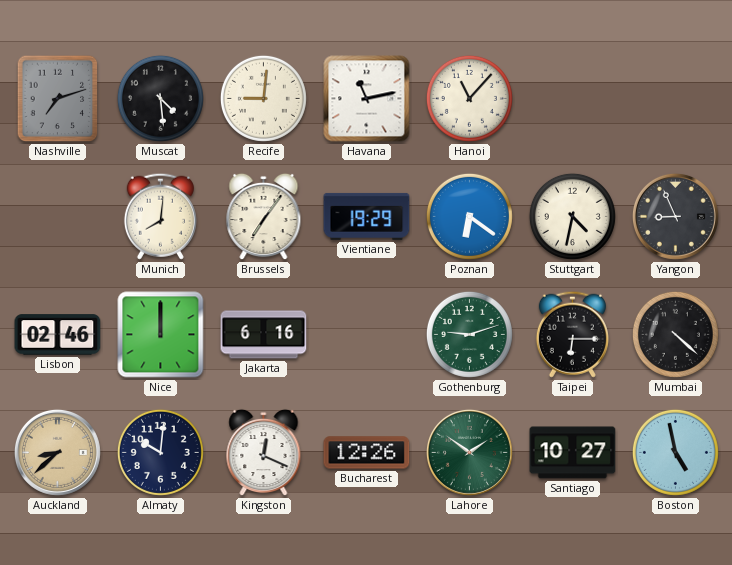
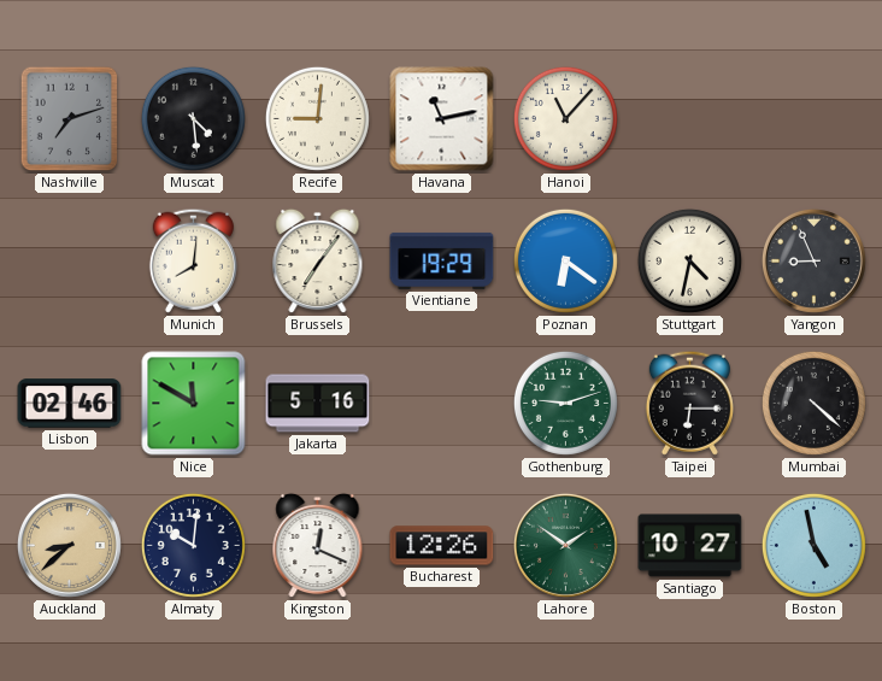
Nice: 12:00 -> 11:50
Jakarta: 6:16 -> 5:16
